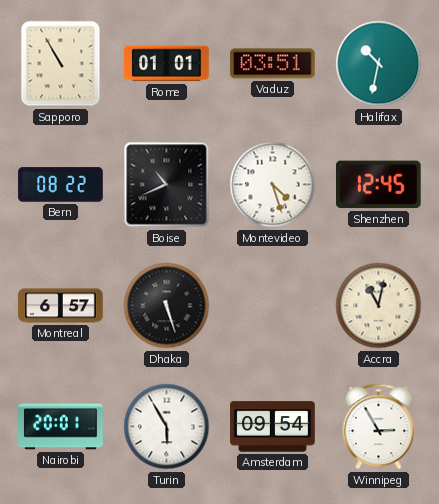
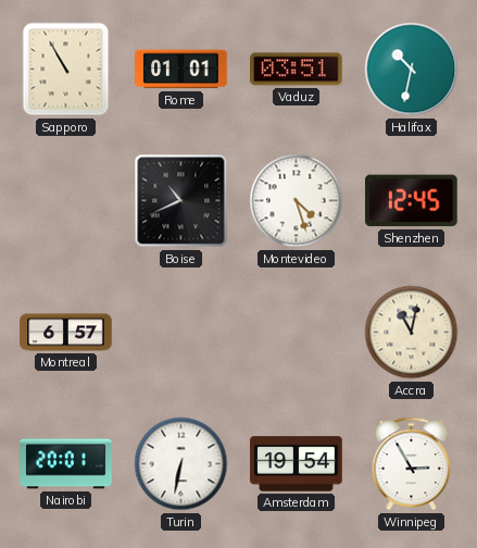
Bern: 08:22 -> none
Dhaka: 5:27 -> none
Turin: 5:55 -> 6:32
Amsterdam: 09:54 -> 19:54
